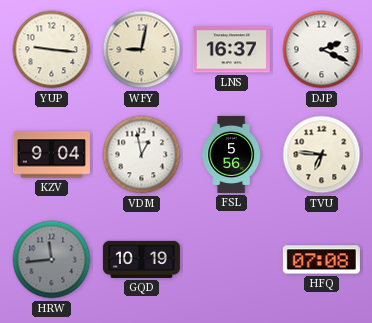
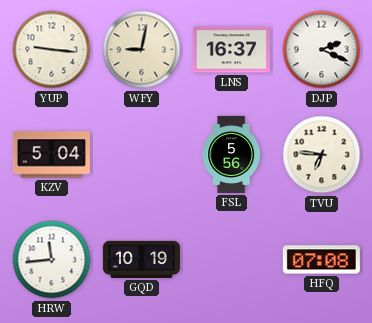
KZV: 9:04 -> 5:04
VDM: 12:58 -> none
HRW dial: grey -> white
